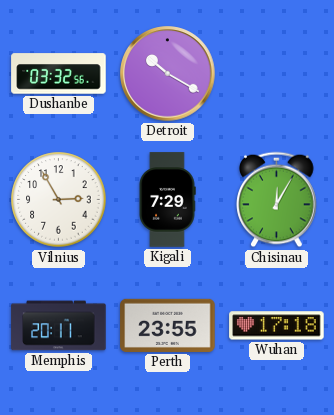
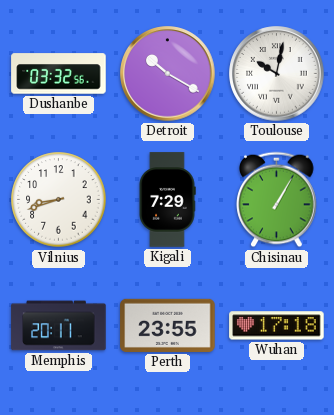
Toulouse: none -> 10:02
Vilnius: 2:55 -> 8:42
Chisinau: 12:05 -> 1:05
